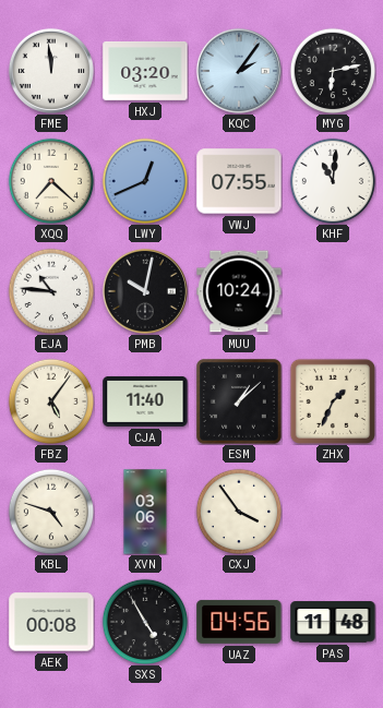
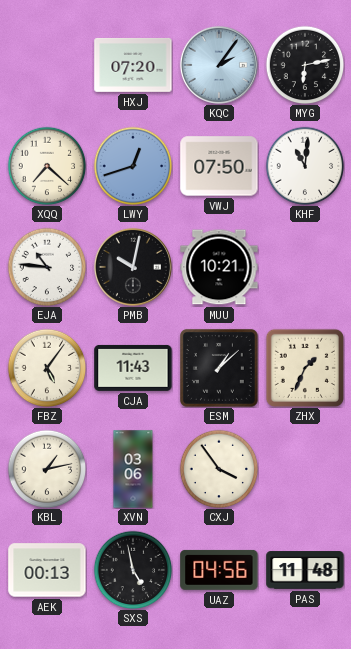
FME: 11:59 -> none
HXJ: 03:20 -> 07:20
LWY: 12:41 -> 12:42
VWJ: 07:55 -> 07:50
MUU: 10:24 -> 10:21
CJA: 11:40 -> 11:43
KBL: 4:48 -> 1:13
AEK: 00:08 -> 00:13
SXS: 4:55 -> 4:58
